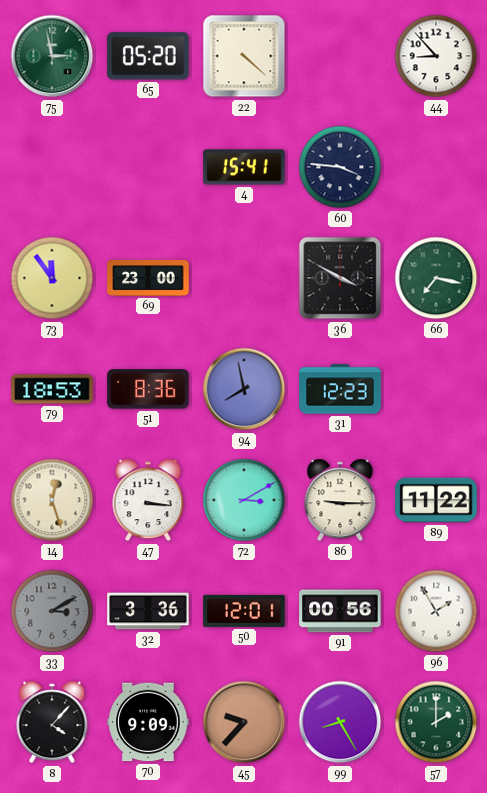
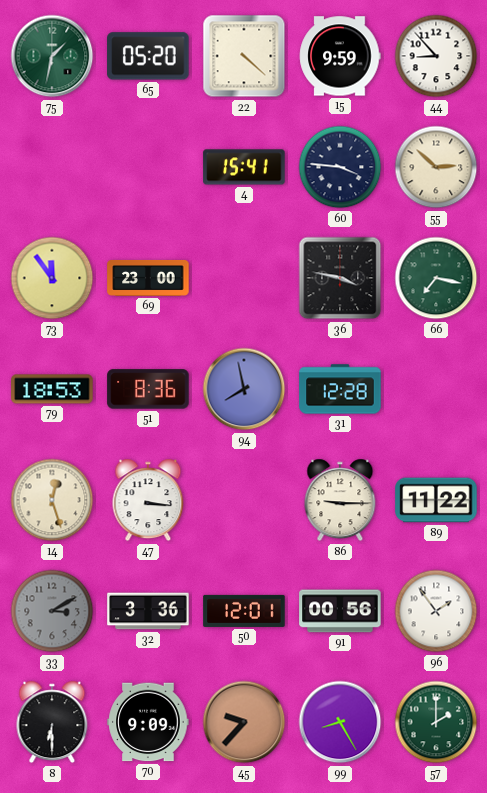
75: 2:58 -> 1:32
15: none -> 9:59
55: none -> 2:52
36: 3:50 -> 3:47
31: 12:23 -> 12:28
72: 3:10 -> none
96: 1:55 -> 1:54
8: 4:07 -> 6:30
